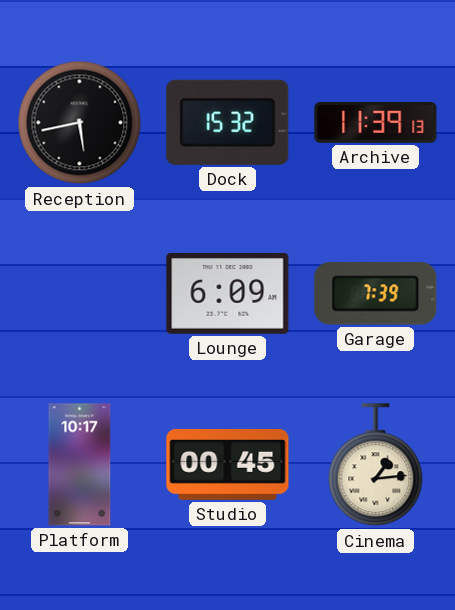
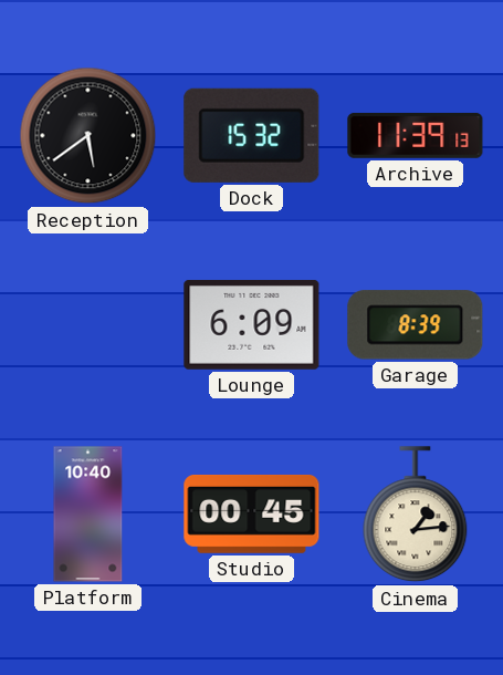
Reception: 5:43 -> 5:39
Garage: 7:39 -> 8:39
Platform: 10:17 -> 10:40
